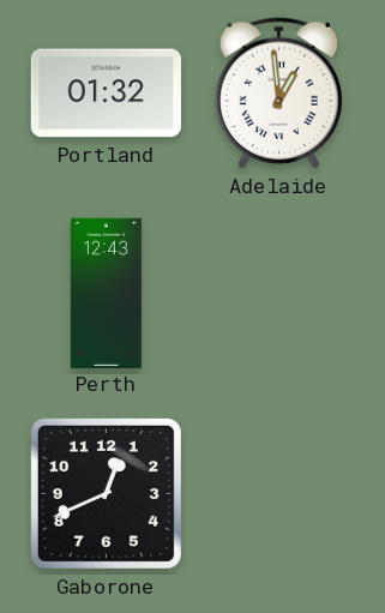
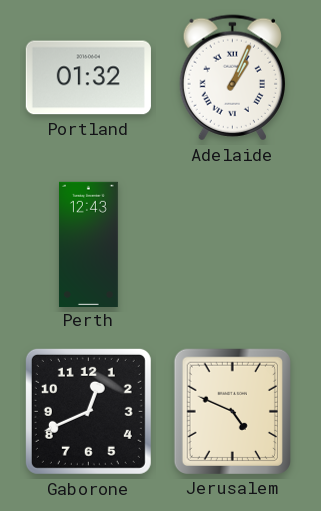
Adelaide: 12:59 -> 1:04
Jerusalem: none -> 4:49
